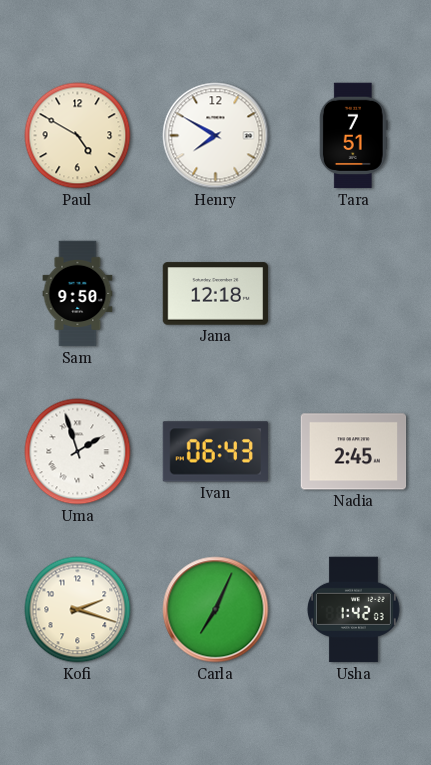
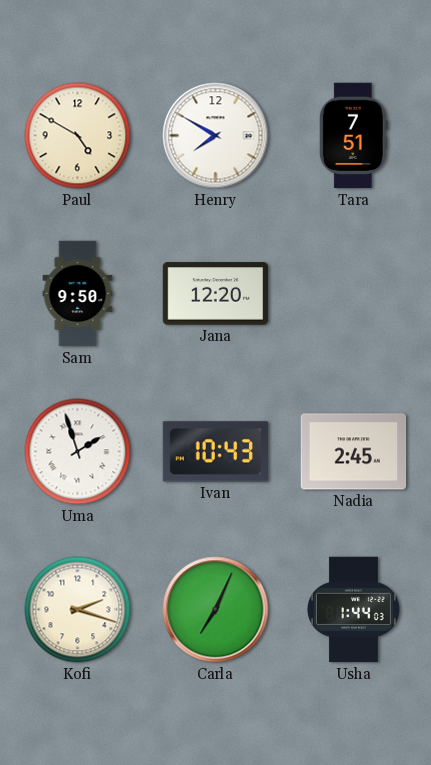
Jana: 12:18 -> 12:20
Ivan: 06:43 -> 10:43
Usha: 1:42 -> 1:44
